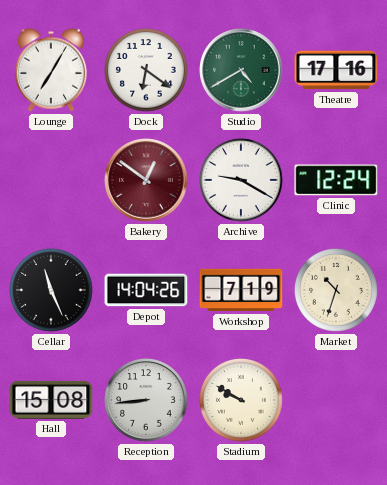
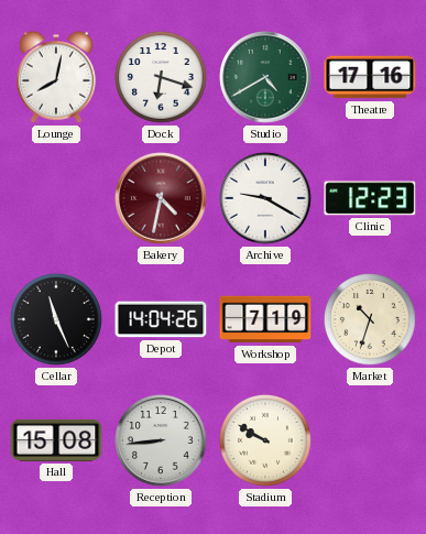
Lounge: 7:05 -> 8:02
Dock: 6:21 -> 6:18
Bakery: 12:51 -> 4:32
Clinic: 12:24 -> 12:23
